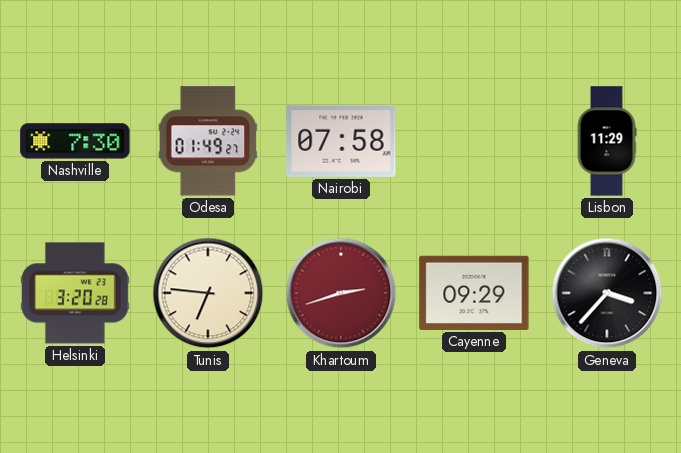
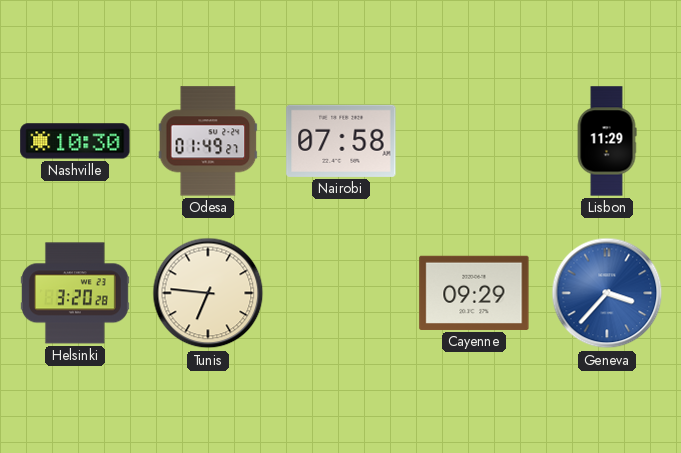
Nashville: 7:30 -> 10:30
Khartoum: 2:42 -> none
Geneva dial: black -> blue
